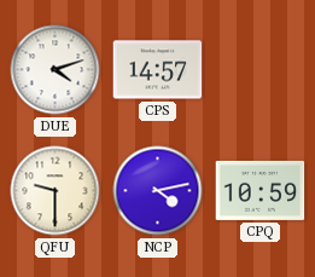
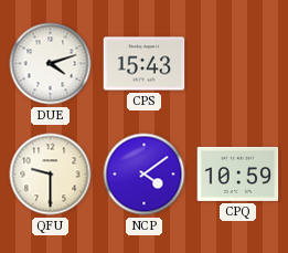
CPS: 14:57 -> 15:43
NCP: 4:13 -> 4:09
